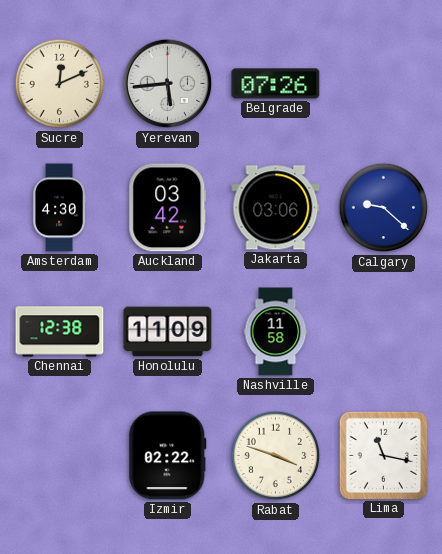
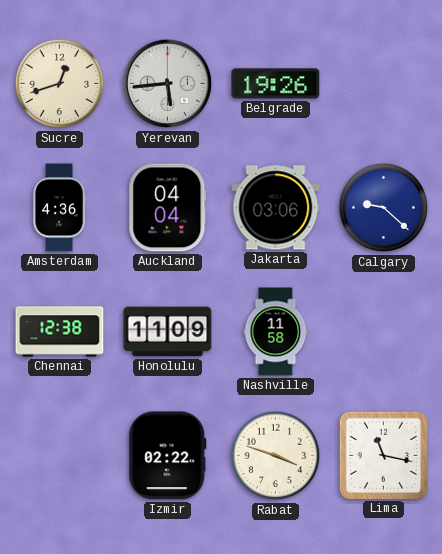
Sucre: 12:11 -> 12:42
Belgrade: 07:26 -> 19:26
Amsterdam: 4:30 -> 4:36
Auckland: 03:42 -> 04:04
